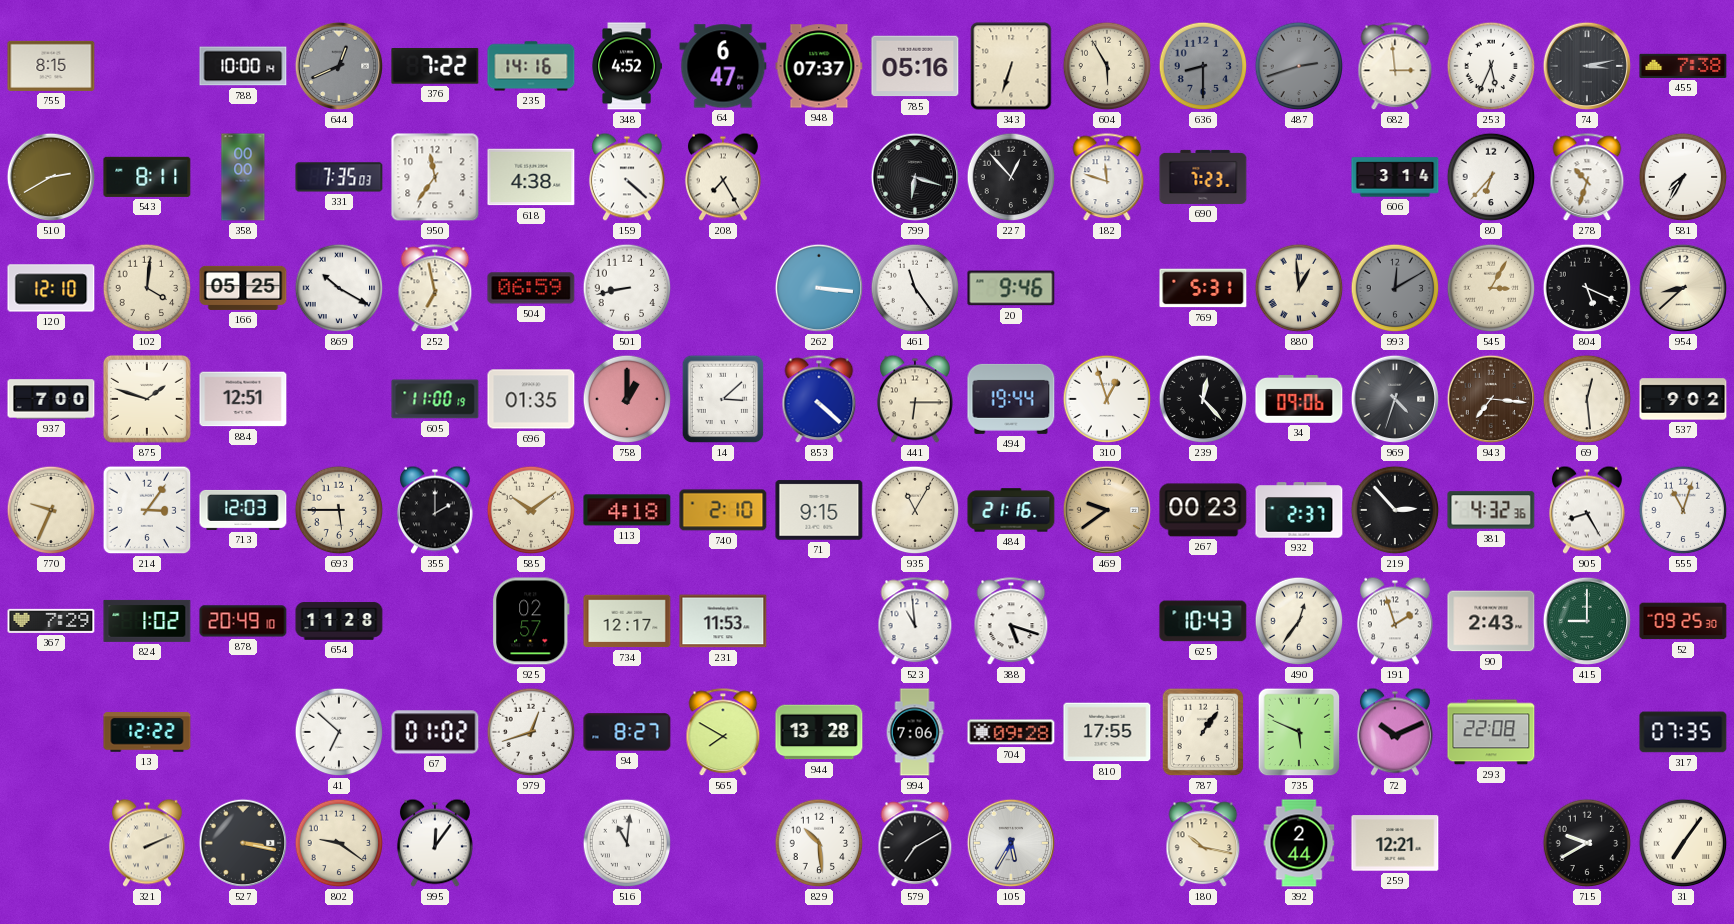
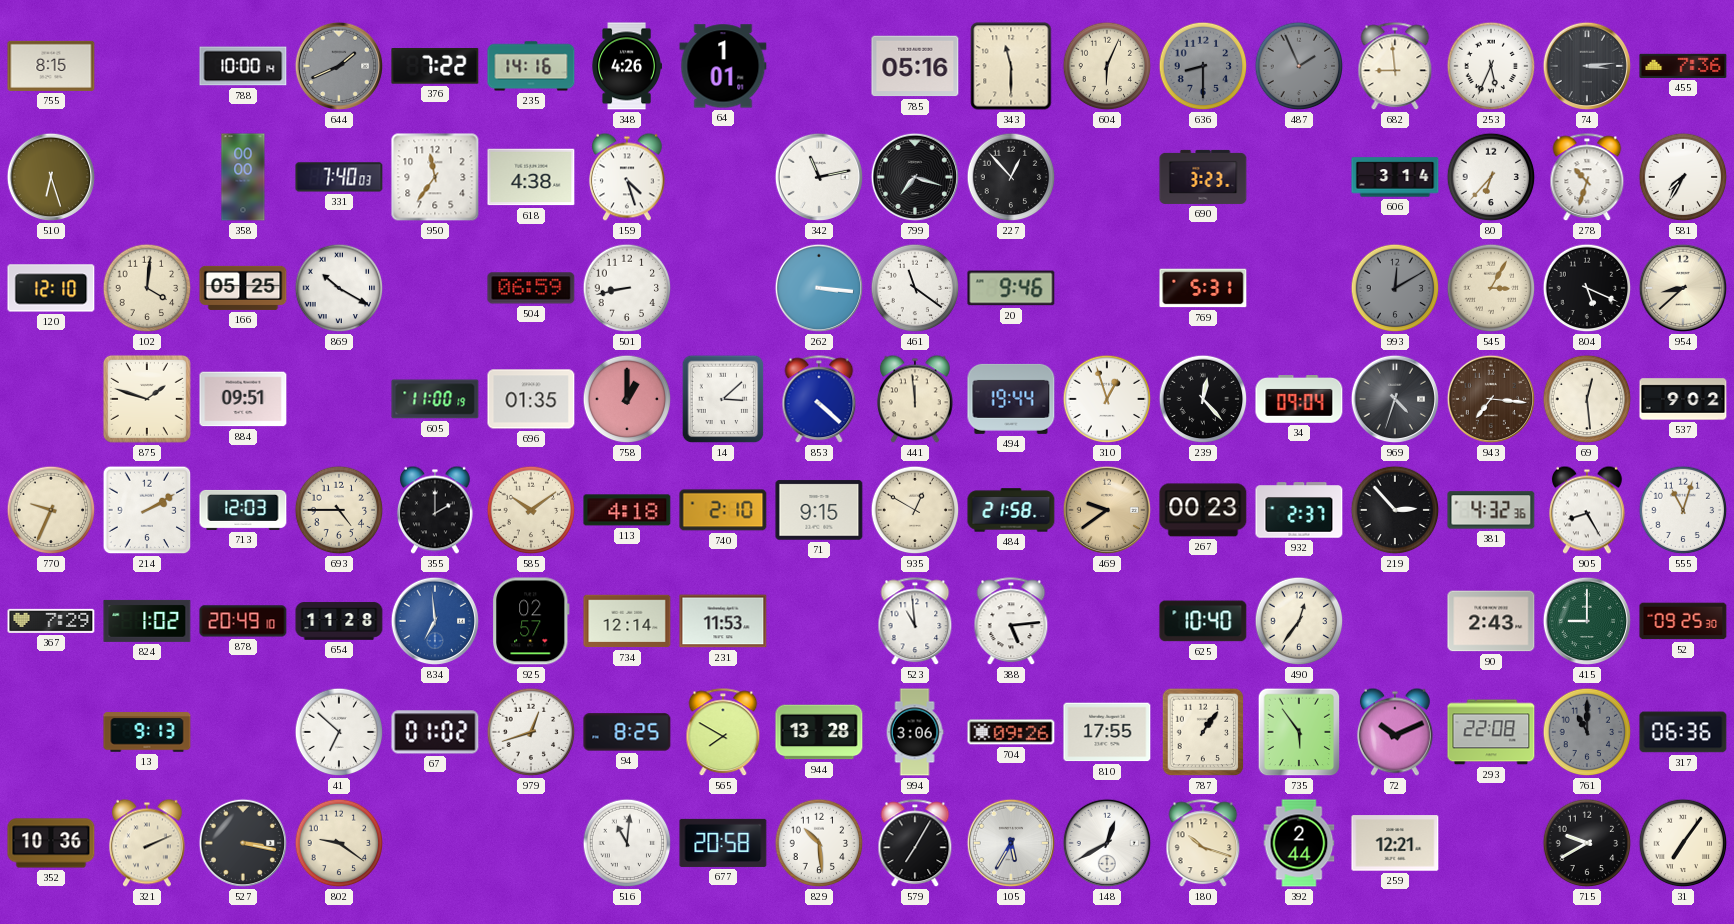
644: 12:41 -> 1:41
348: 4:52 -> 4:26
64: 6:47 -> 1:01
948: 07:37 -> none
343: 6:33 -> 11:30
604: 5:55 -> 6:04
487: 2:42 -> 1:56
682: 2:59 -> 8:59
74: 3:13 -> 3:14
455: 7:38 -> 7:36
510: 2:40 -> 6:27
543: 8:11 -> none
331: 7:35 -> 7:40
159: 4:22 -> 4:27
208: 7:25 -> none
342: none -> 11:13
799: 6:18 -> 7:18
182: 11:48 -> none
690: 7:23 -> 3:23
252: 6:58 -> none
461: 11:24 -> 11:21
880: 12:59 -> none
937: 7:00 -> none
884: 12:51 -> 09:51
441: 6:15 -> 11:59
34: 09:06 -> 09:04
214: 3:06 -> 2:10
693: 5:45 -> 4:45
935: 11:05 -> 12:50
484: 21:16 -> 21:58
834: none -> 6:59
734: 12:17 -> 12:14
388: 5:18 -> 5:14
625: 10:43 -> 10:40
191: 1:57 -> none
13: 12:22 -> 9:13
94: 8:27 -> 8:25
994: 7:06 -> 3:06
704: 09:28 -> 09:26
735: 5:49 -> 5:54
761: none -> 11:00
317: 07:35 -> 06:36
352: none -> 10:36
995: 12:06 -> none
677: none -> 20:58
579: 7:10 -> 7:05
148: none -> 12:40
180: 10:17 -> 10:18
